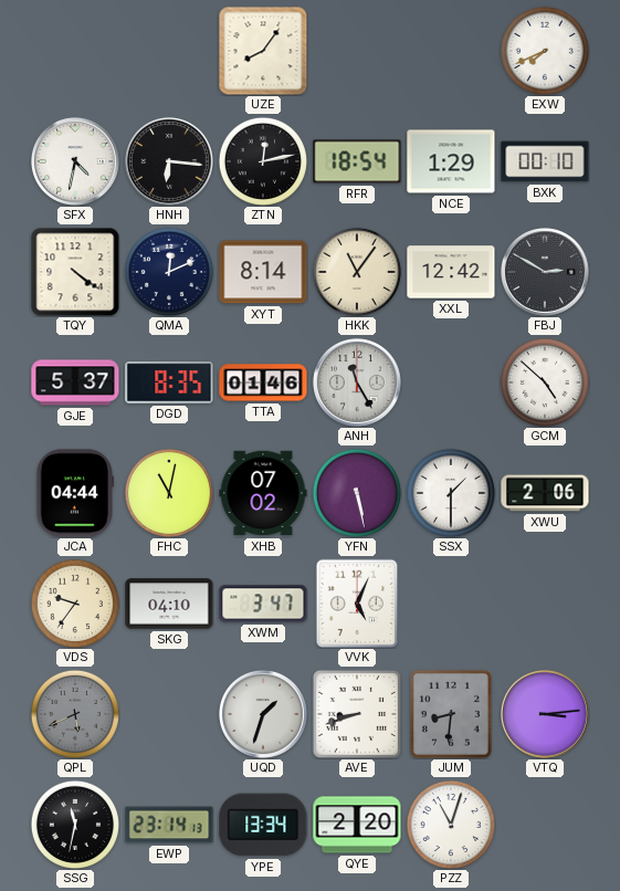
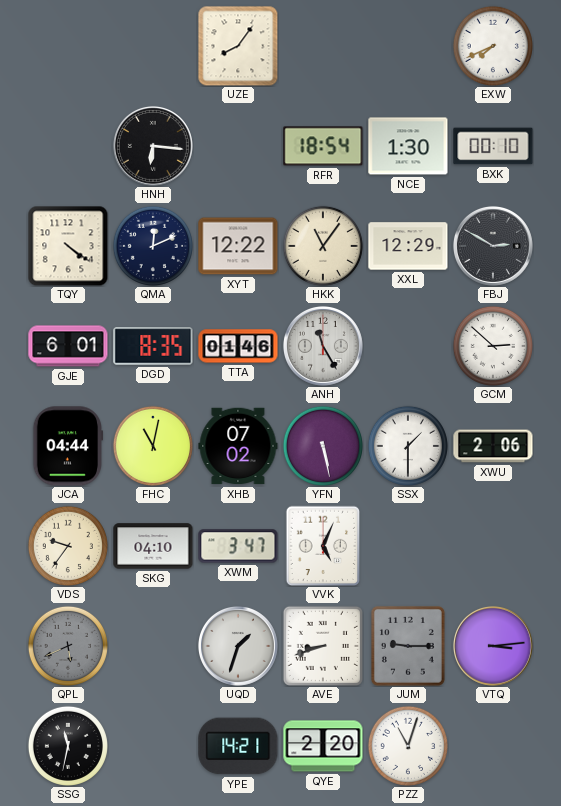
SFX: 4:32 -> none
ZTN: 12:13 -> none
NCE: 1:29 -> 1:30
XYT: 8:14 -> 12:22
XXL: 12:42 -> 12:29
GJE: 5:37 -> 6:01
GCM: 4:52 -> 2:52
JUM: 8:31 -> 9:15
EWP: 23:14 -> none
YPE: 13:34 -> 14:21
